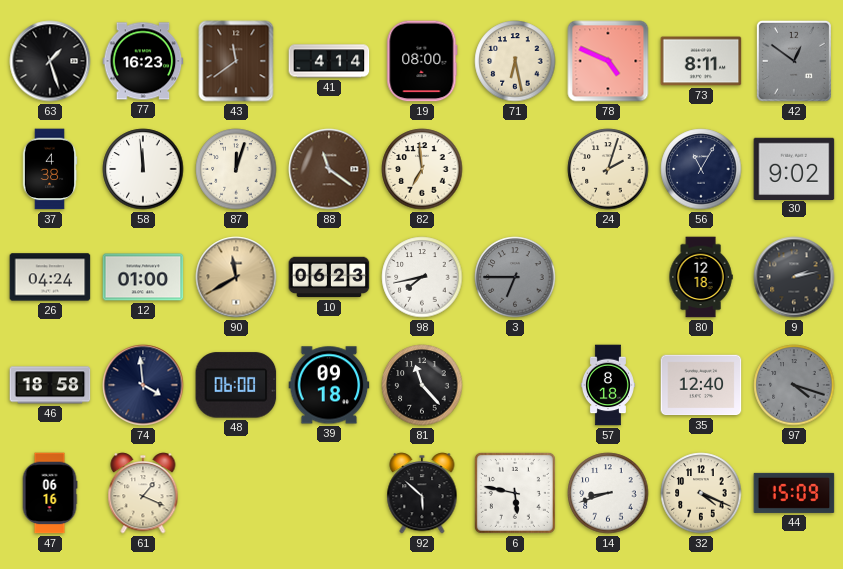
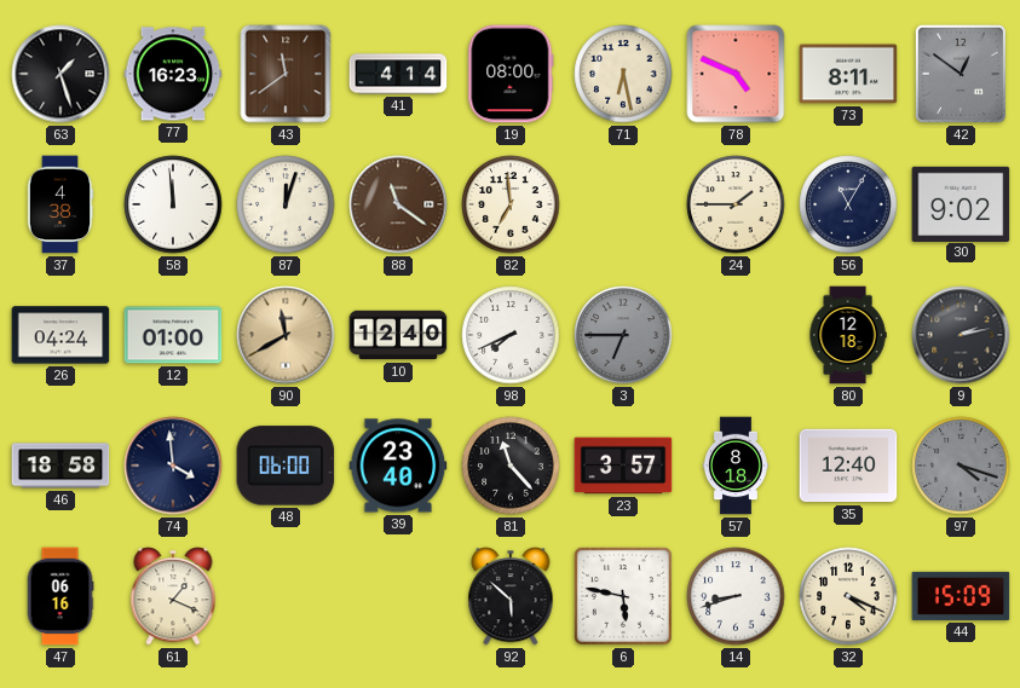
24: 2:03 -> 1:45
10: 06:23 -> 12:40
98: 7:43 -> 7:41
39: 09:18 -> 23:40
23: none -> 3:57
